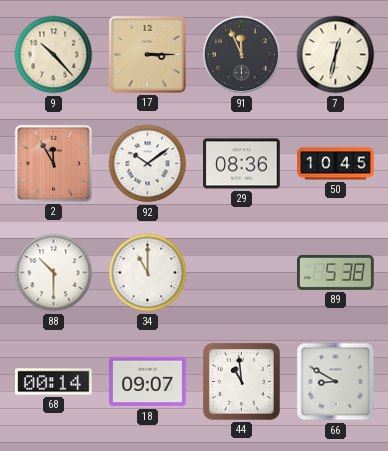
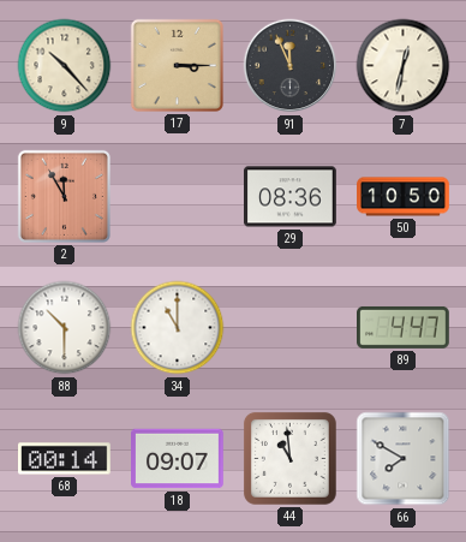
92: 10:09 -> none
50: 10:45 -> 10:50
89: 5:38 -> 4:47
66: 8:50 -> 7:50
